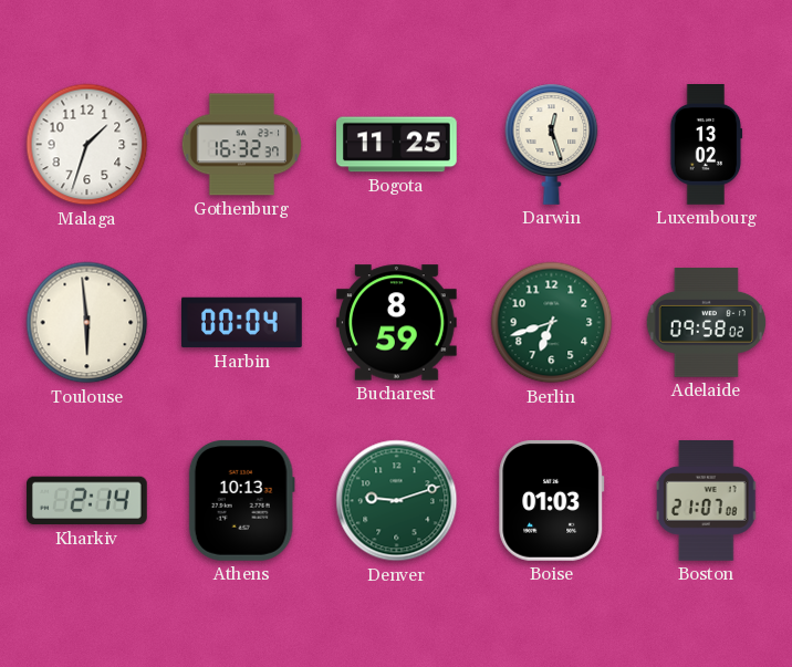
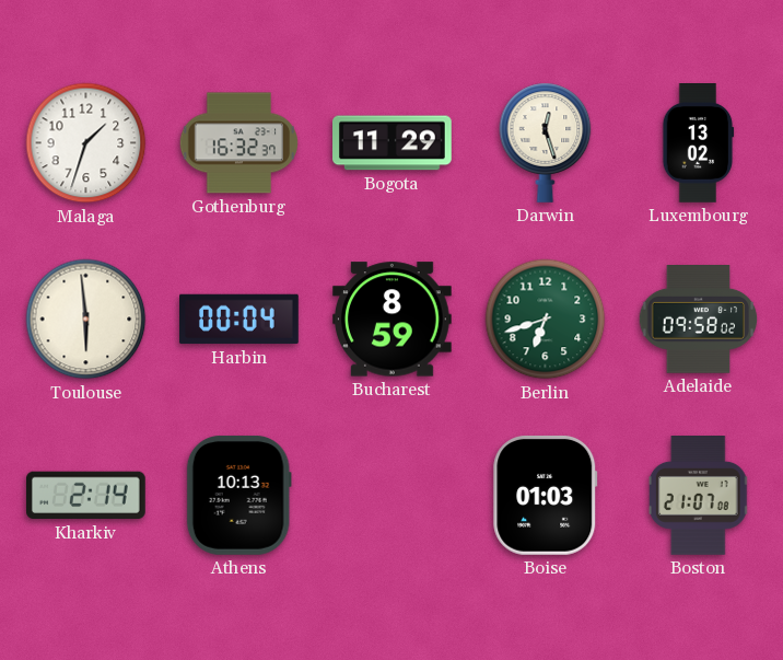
Bogota: 11:25 -> 11:29
Denver: 9:12 -> none
